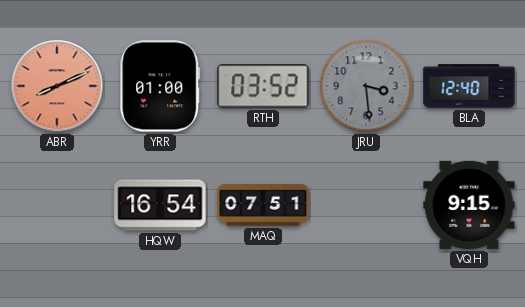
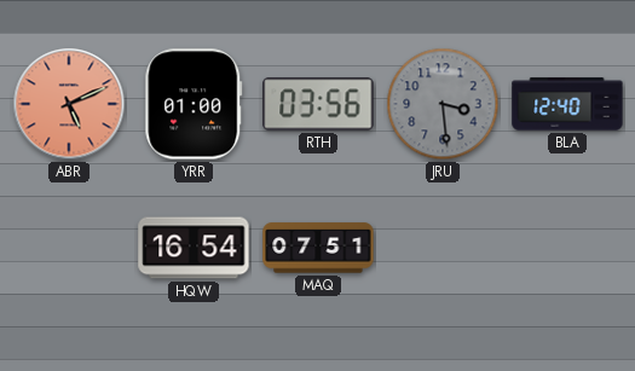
ABR: 8:11 -> 5:11
RTH: 03:52 -> 03:56
VQH: 9:15 -> none
